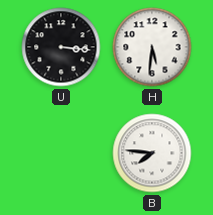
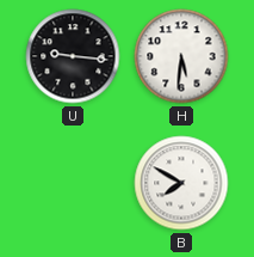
U: 3:16 -> 9:16
B: 7:46 -> 7:50
